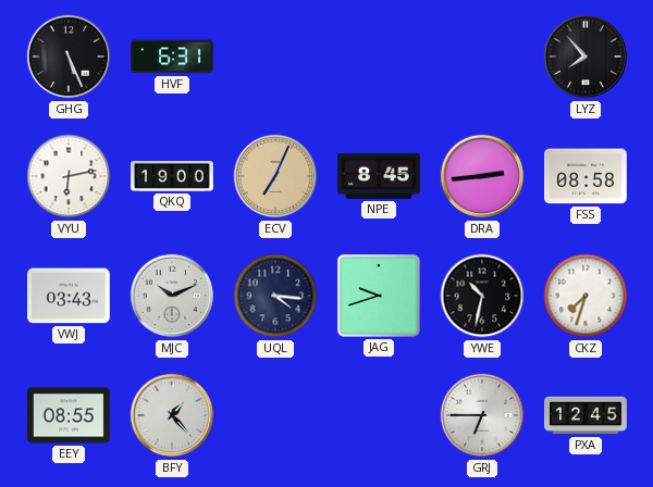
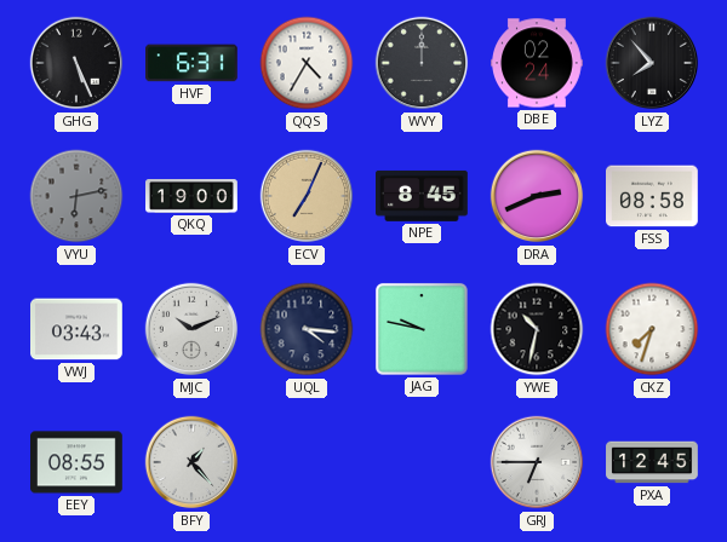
QQS: none -> 4:35
WVY: none -> 12:00
DBE: none -> 02:24
VYU dial: white -> grey
DRA: 2:44 -> 2:41
JAG: 9:42 -> 9:47
